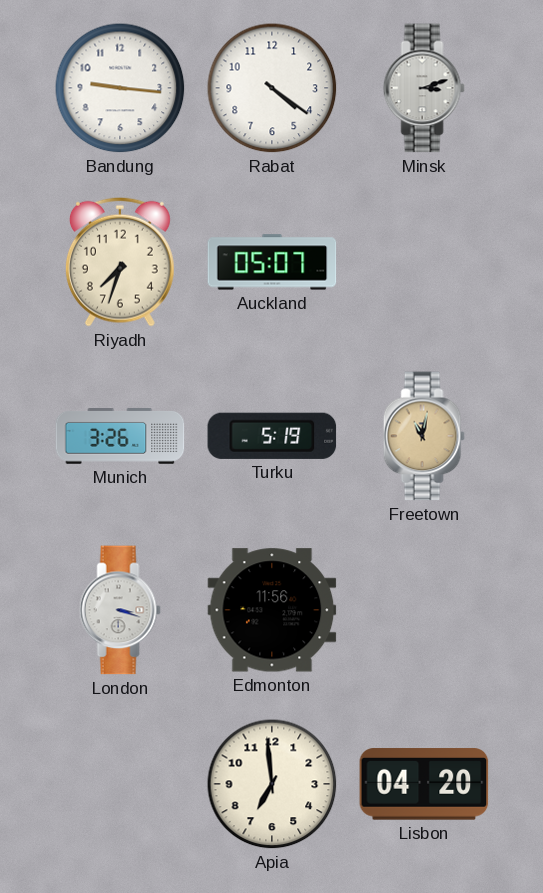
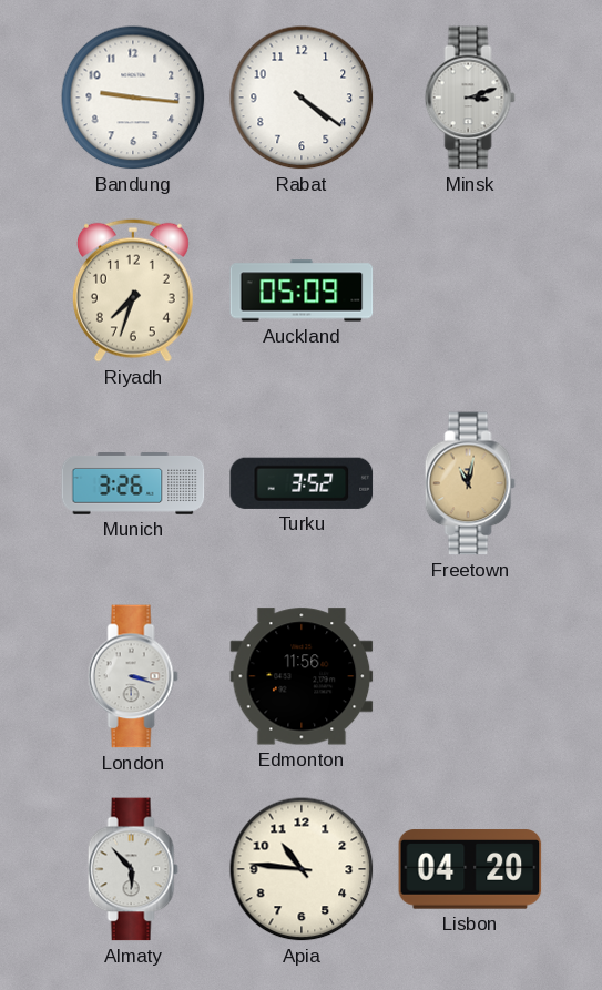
Auckland: 05:07 -> 05:09
Turku: 5:19 -> 3:52
Almaty: none -> 5:53
Apia: 6:59 -> 10:46
